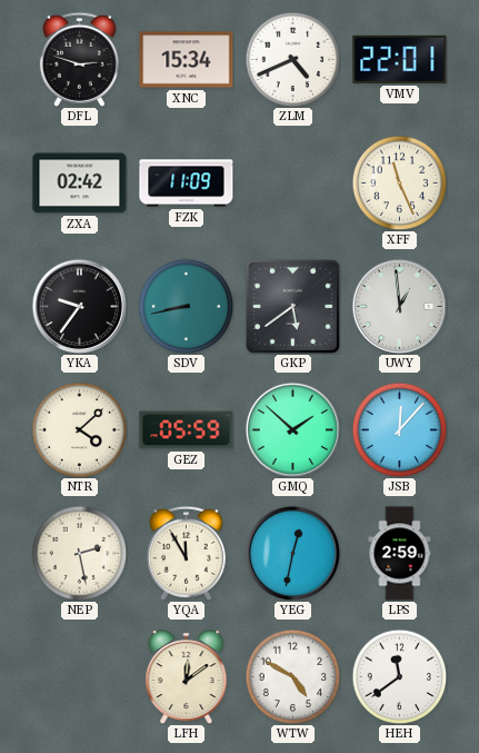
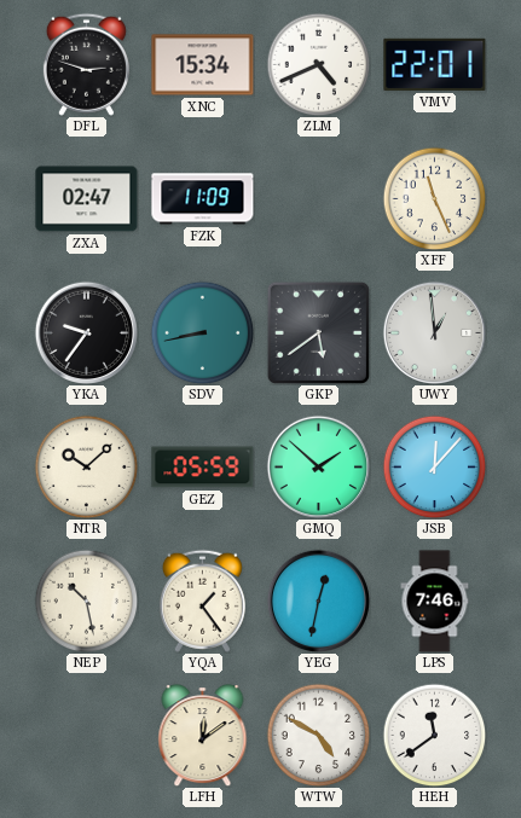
ZXA: 02:42 -> 02:47
NTR: 4:08 -> 10:08
NEP: 2:28 -> 10:28
YQA: 11:55 -> 1:24
LPS: 2:59 -> 7:46
